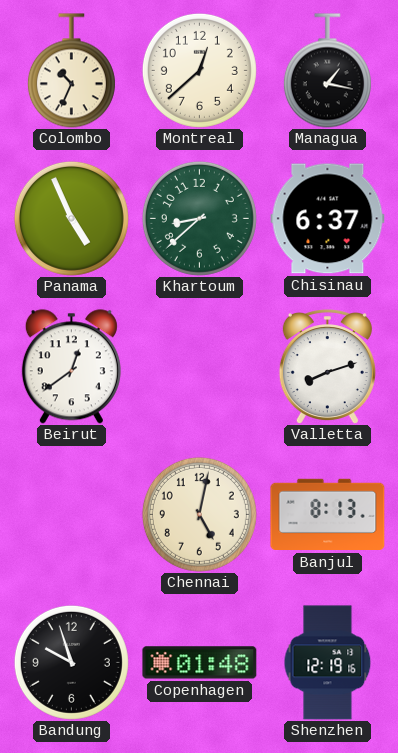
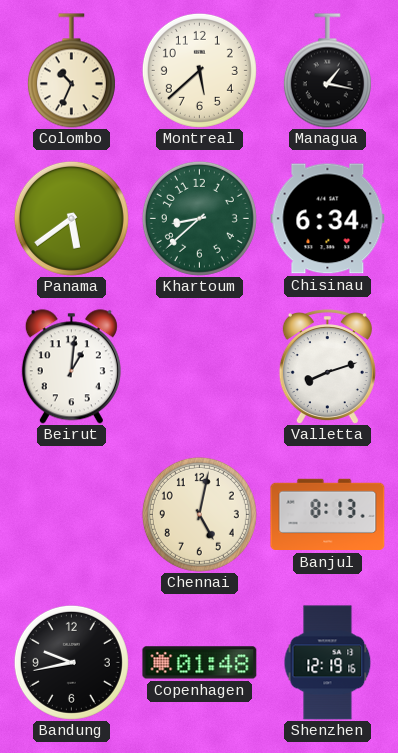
Montreal: 12:38 -> 5:38
Panama: 4:56 -> 5:39
Chisinau: 6:37 -> 6:34
Beirut: 12:39 -> 1:01
Bandung: 9:57 -> 9:43
